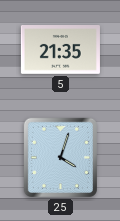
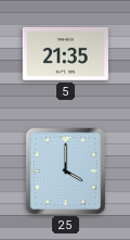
25: 4:03 -> 4:00
